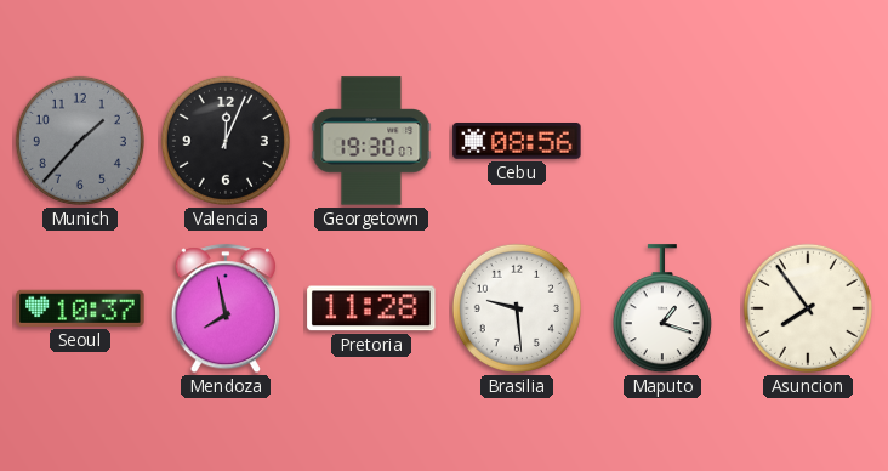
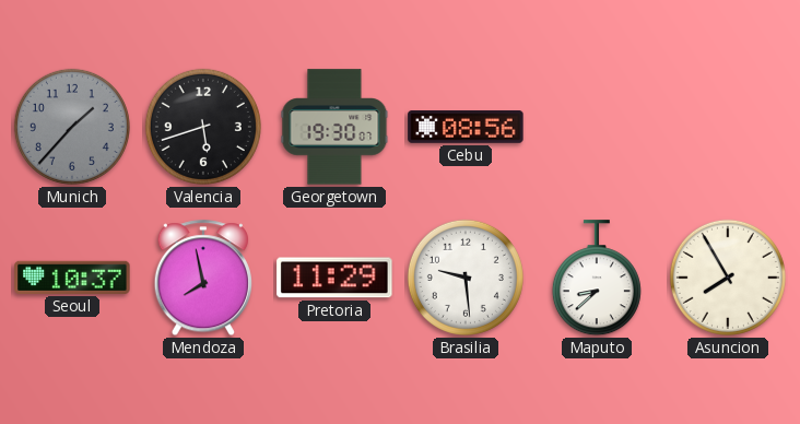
Valencia: 12:04 -> 5:42
Pretoria: 11:28 -> 11:29
Maputo: 1:18 -> 8:38
Asuncion: 7:54 -> 7:55
